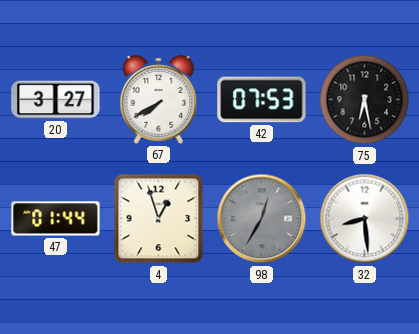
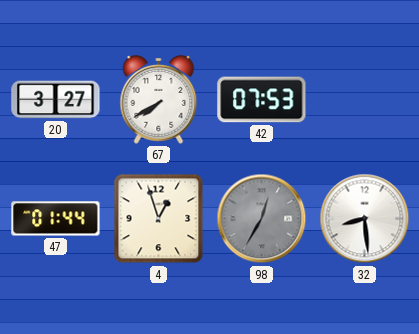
75: 6:28 -> none
